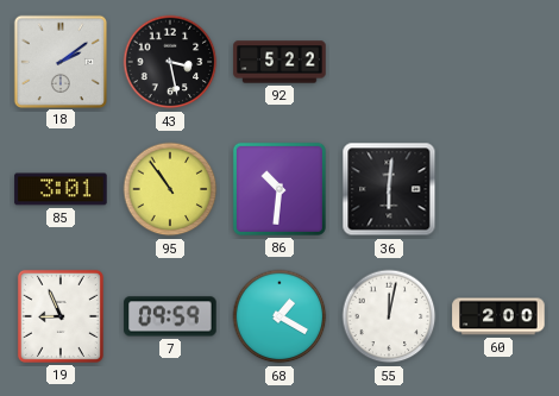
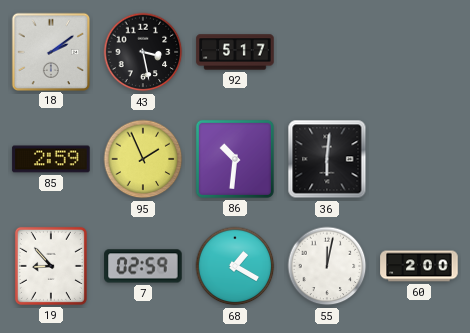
92: 5:22 -> 5:17
85: 3:01 -> 2:59
95: 10:54 -> 1:56
19: 8:56 -> 8:53
7: 09:59 -> 02:59
